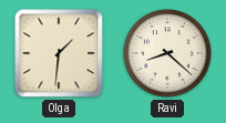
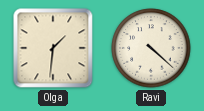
Ravi: 8:22 -> 4:22
